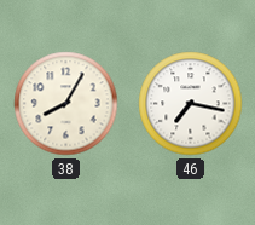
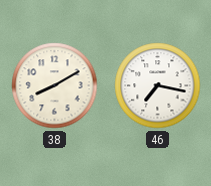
38: 8:05 -> 8:10
